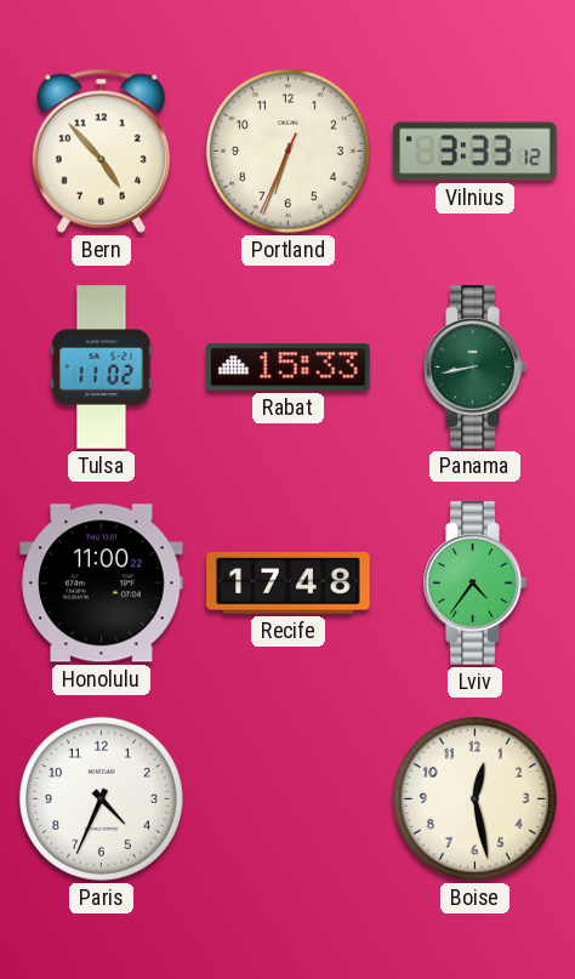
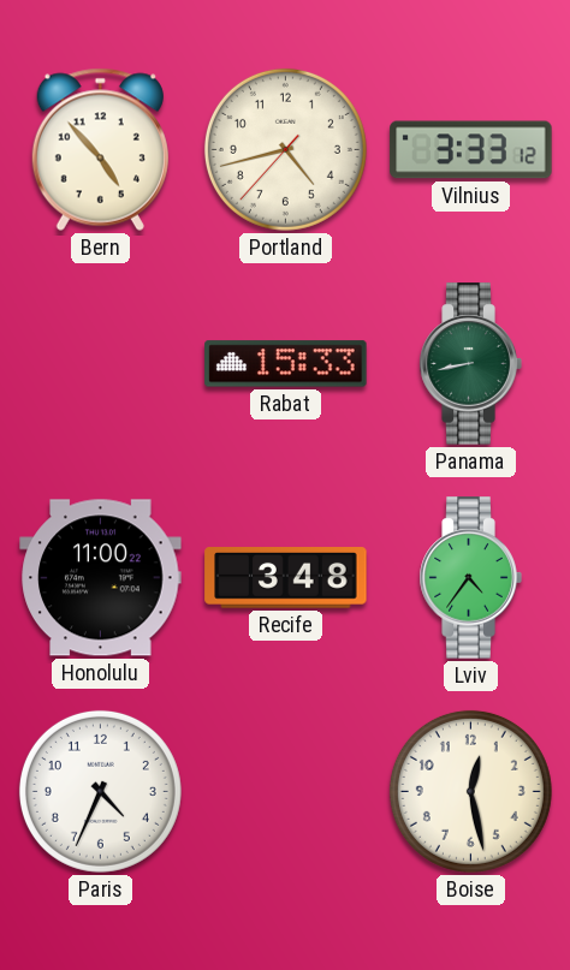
Portland: 6:33 -> 4:42
Tulsa: 11:02 -> none
Recife: 17:48 -> 3:48
